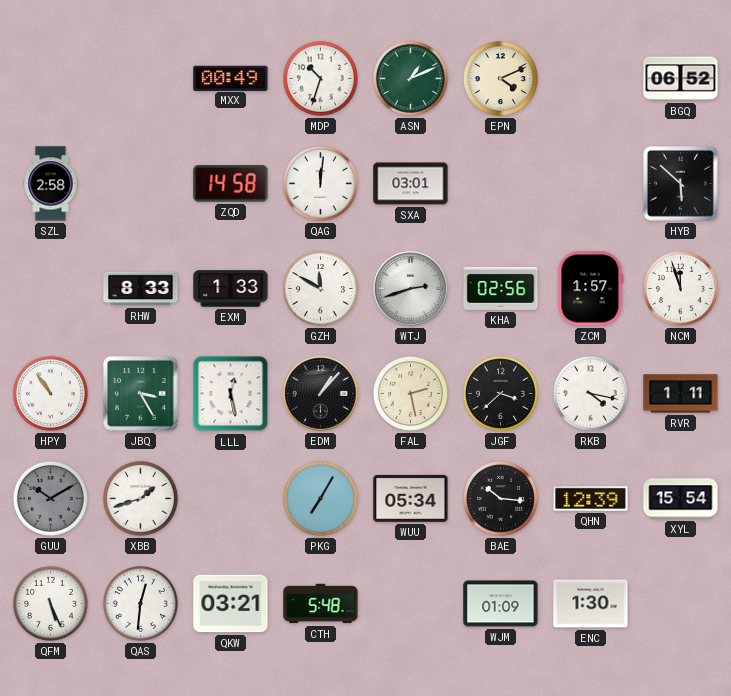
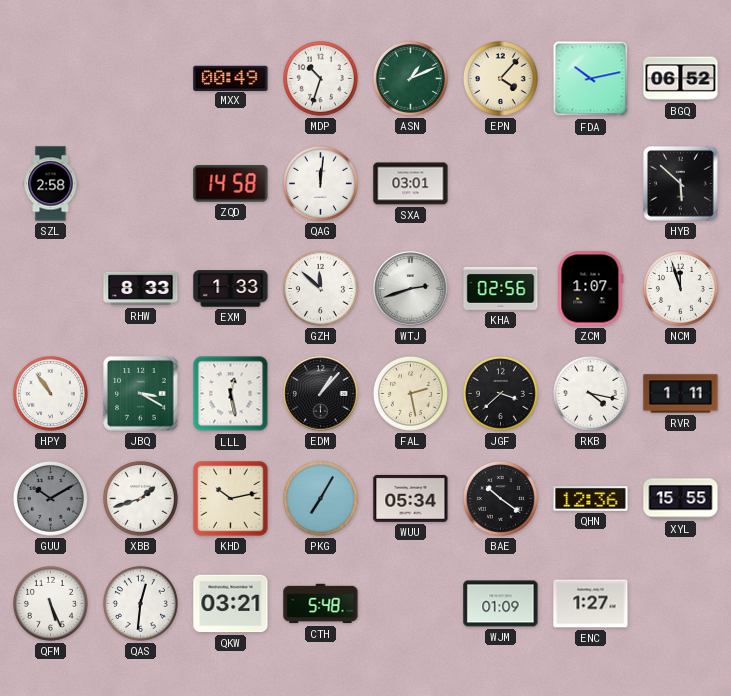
EPN: 4:11 -> 4:07
FDA: none -> 10:13
GZH: 11:50 -> 11:52
ZCM: 1:57 -> 1:07
JBQ: 3:25 -> 3:20
KHD: none -> 10:13
BAE: 10:16 -> 10:21
QHN: 12:39 -> 12:36
XYL: 15:54 -> 15:55
ENC: 1:30 -> 1:27
